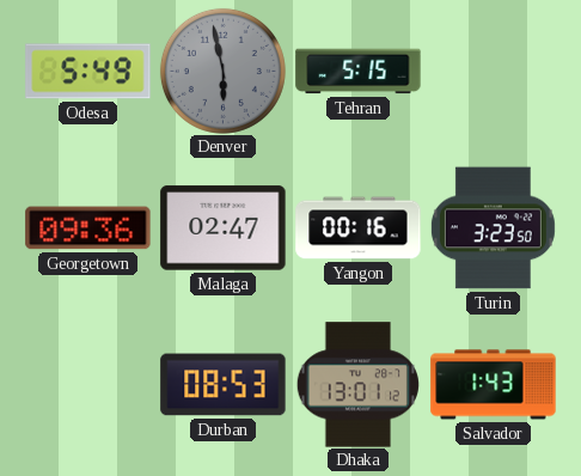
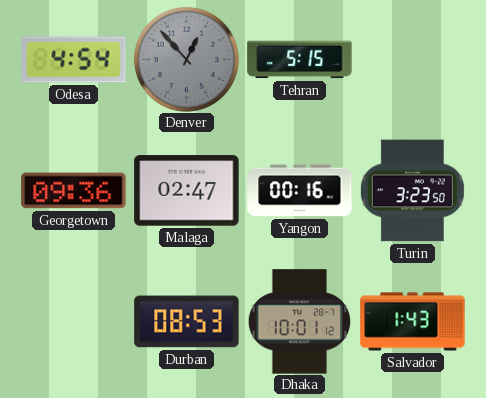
Odesa: 5:49 -> 4:54
Denver: 5:58 -> 12:53
Dhaka: 13:01 -> 10:01
